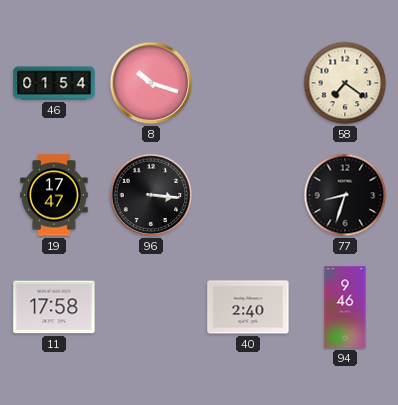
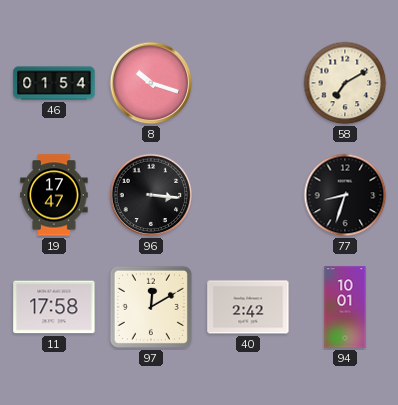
58: 7:21 -> 7:10
97: none -> 12:10
40: 2:40 -> 2:42
94: 9:46 -> 10:01
